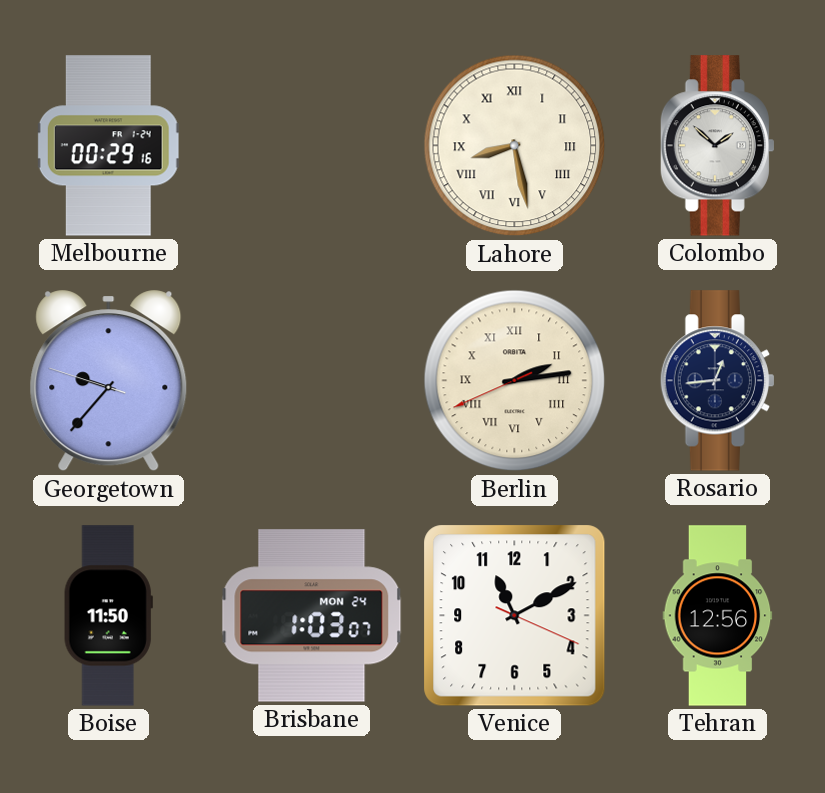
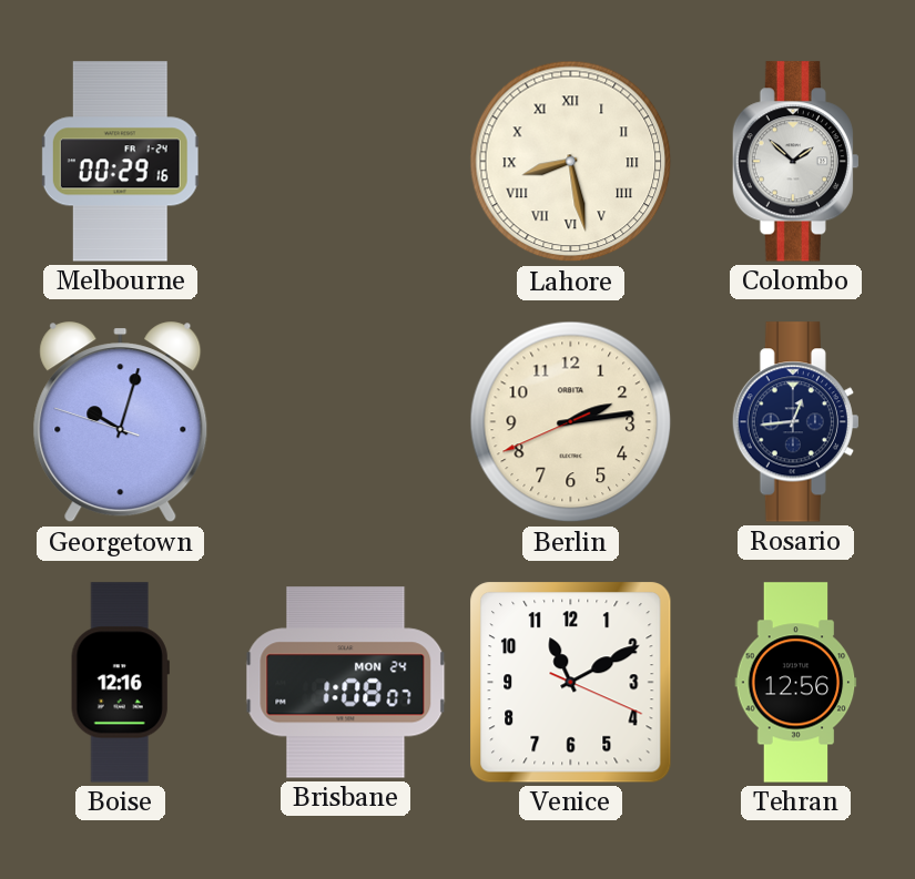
Georgetown: 9:36 -> 10:02
Berlin numerals: Roman -> Arabic
Boise: 11:50 -> 12:16
Brisbane: 1:03 -> 1:08
